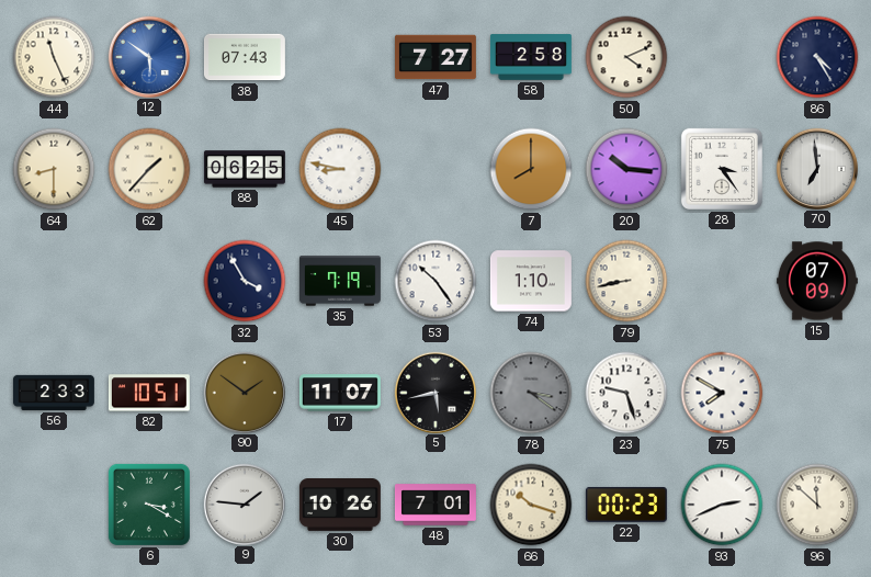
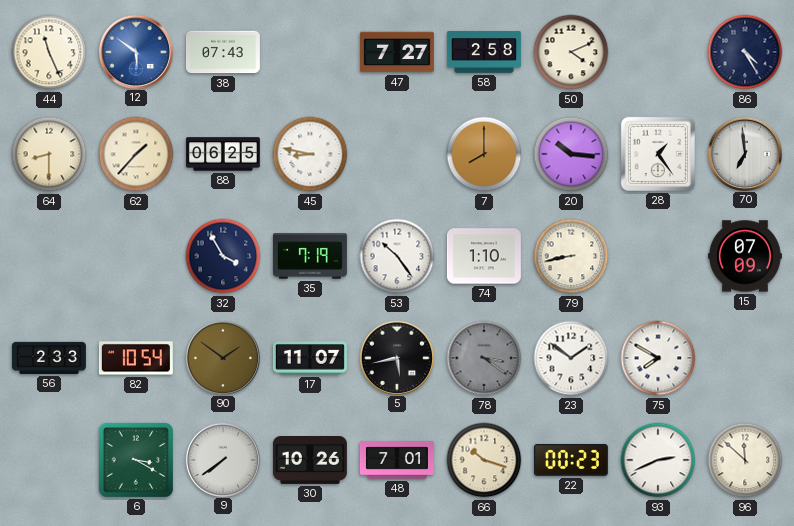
28: 3:24 -> 1:24
82: 10:51 -> 10:54
23: 9:27 -> 1:51
9: 1:46 -> 7:39
